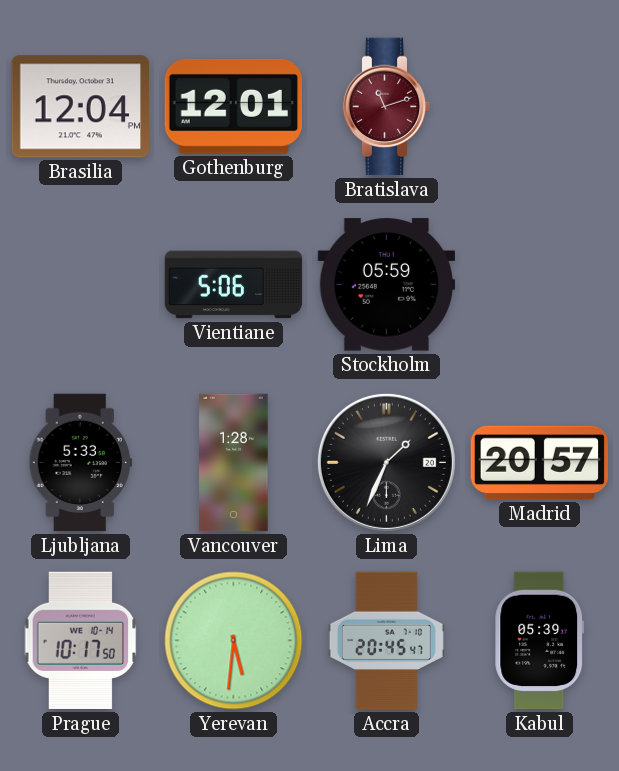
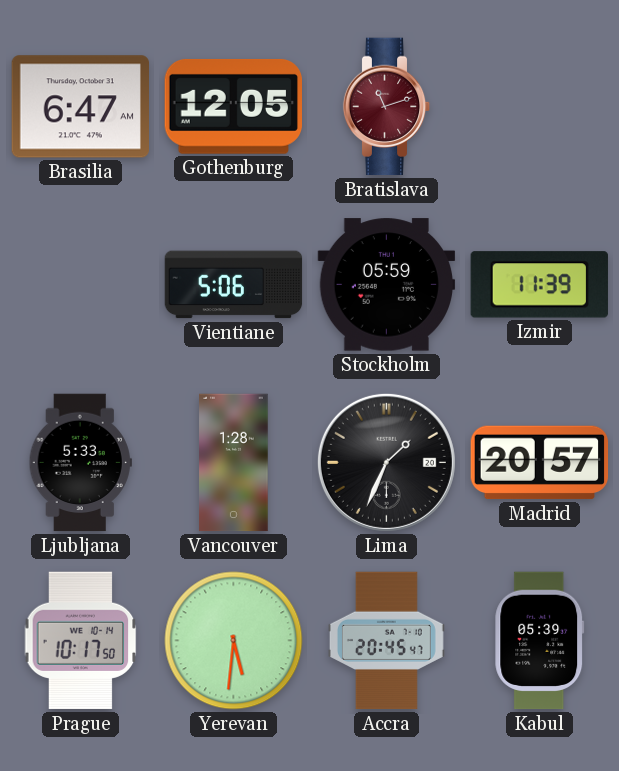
Brasilia: 12:04 -> 6:47
Gothenburg: 12:01 -> 12:05
Izmir: none -> 11:39
